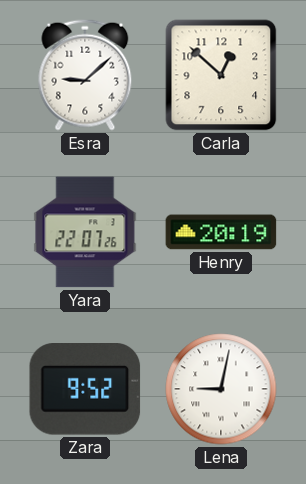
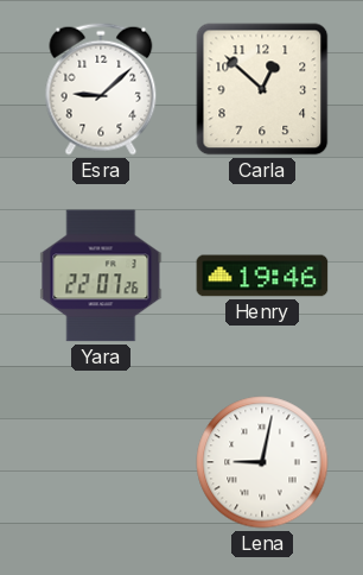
Henry: 20:19 -> 19:46
Zara: 9:52 -> none
